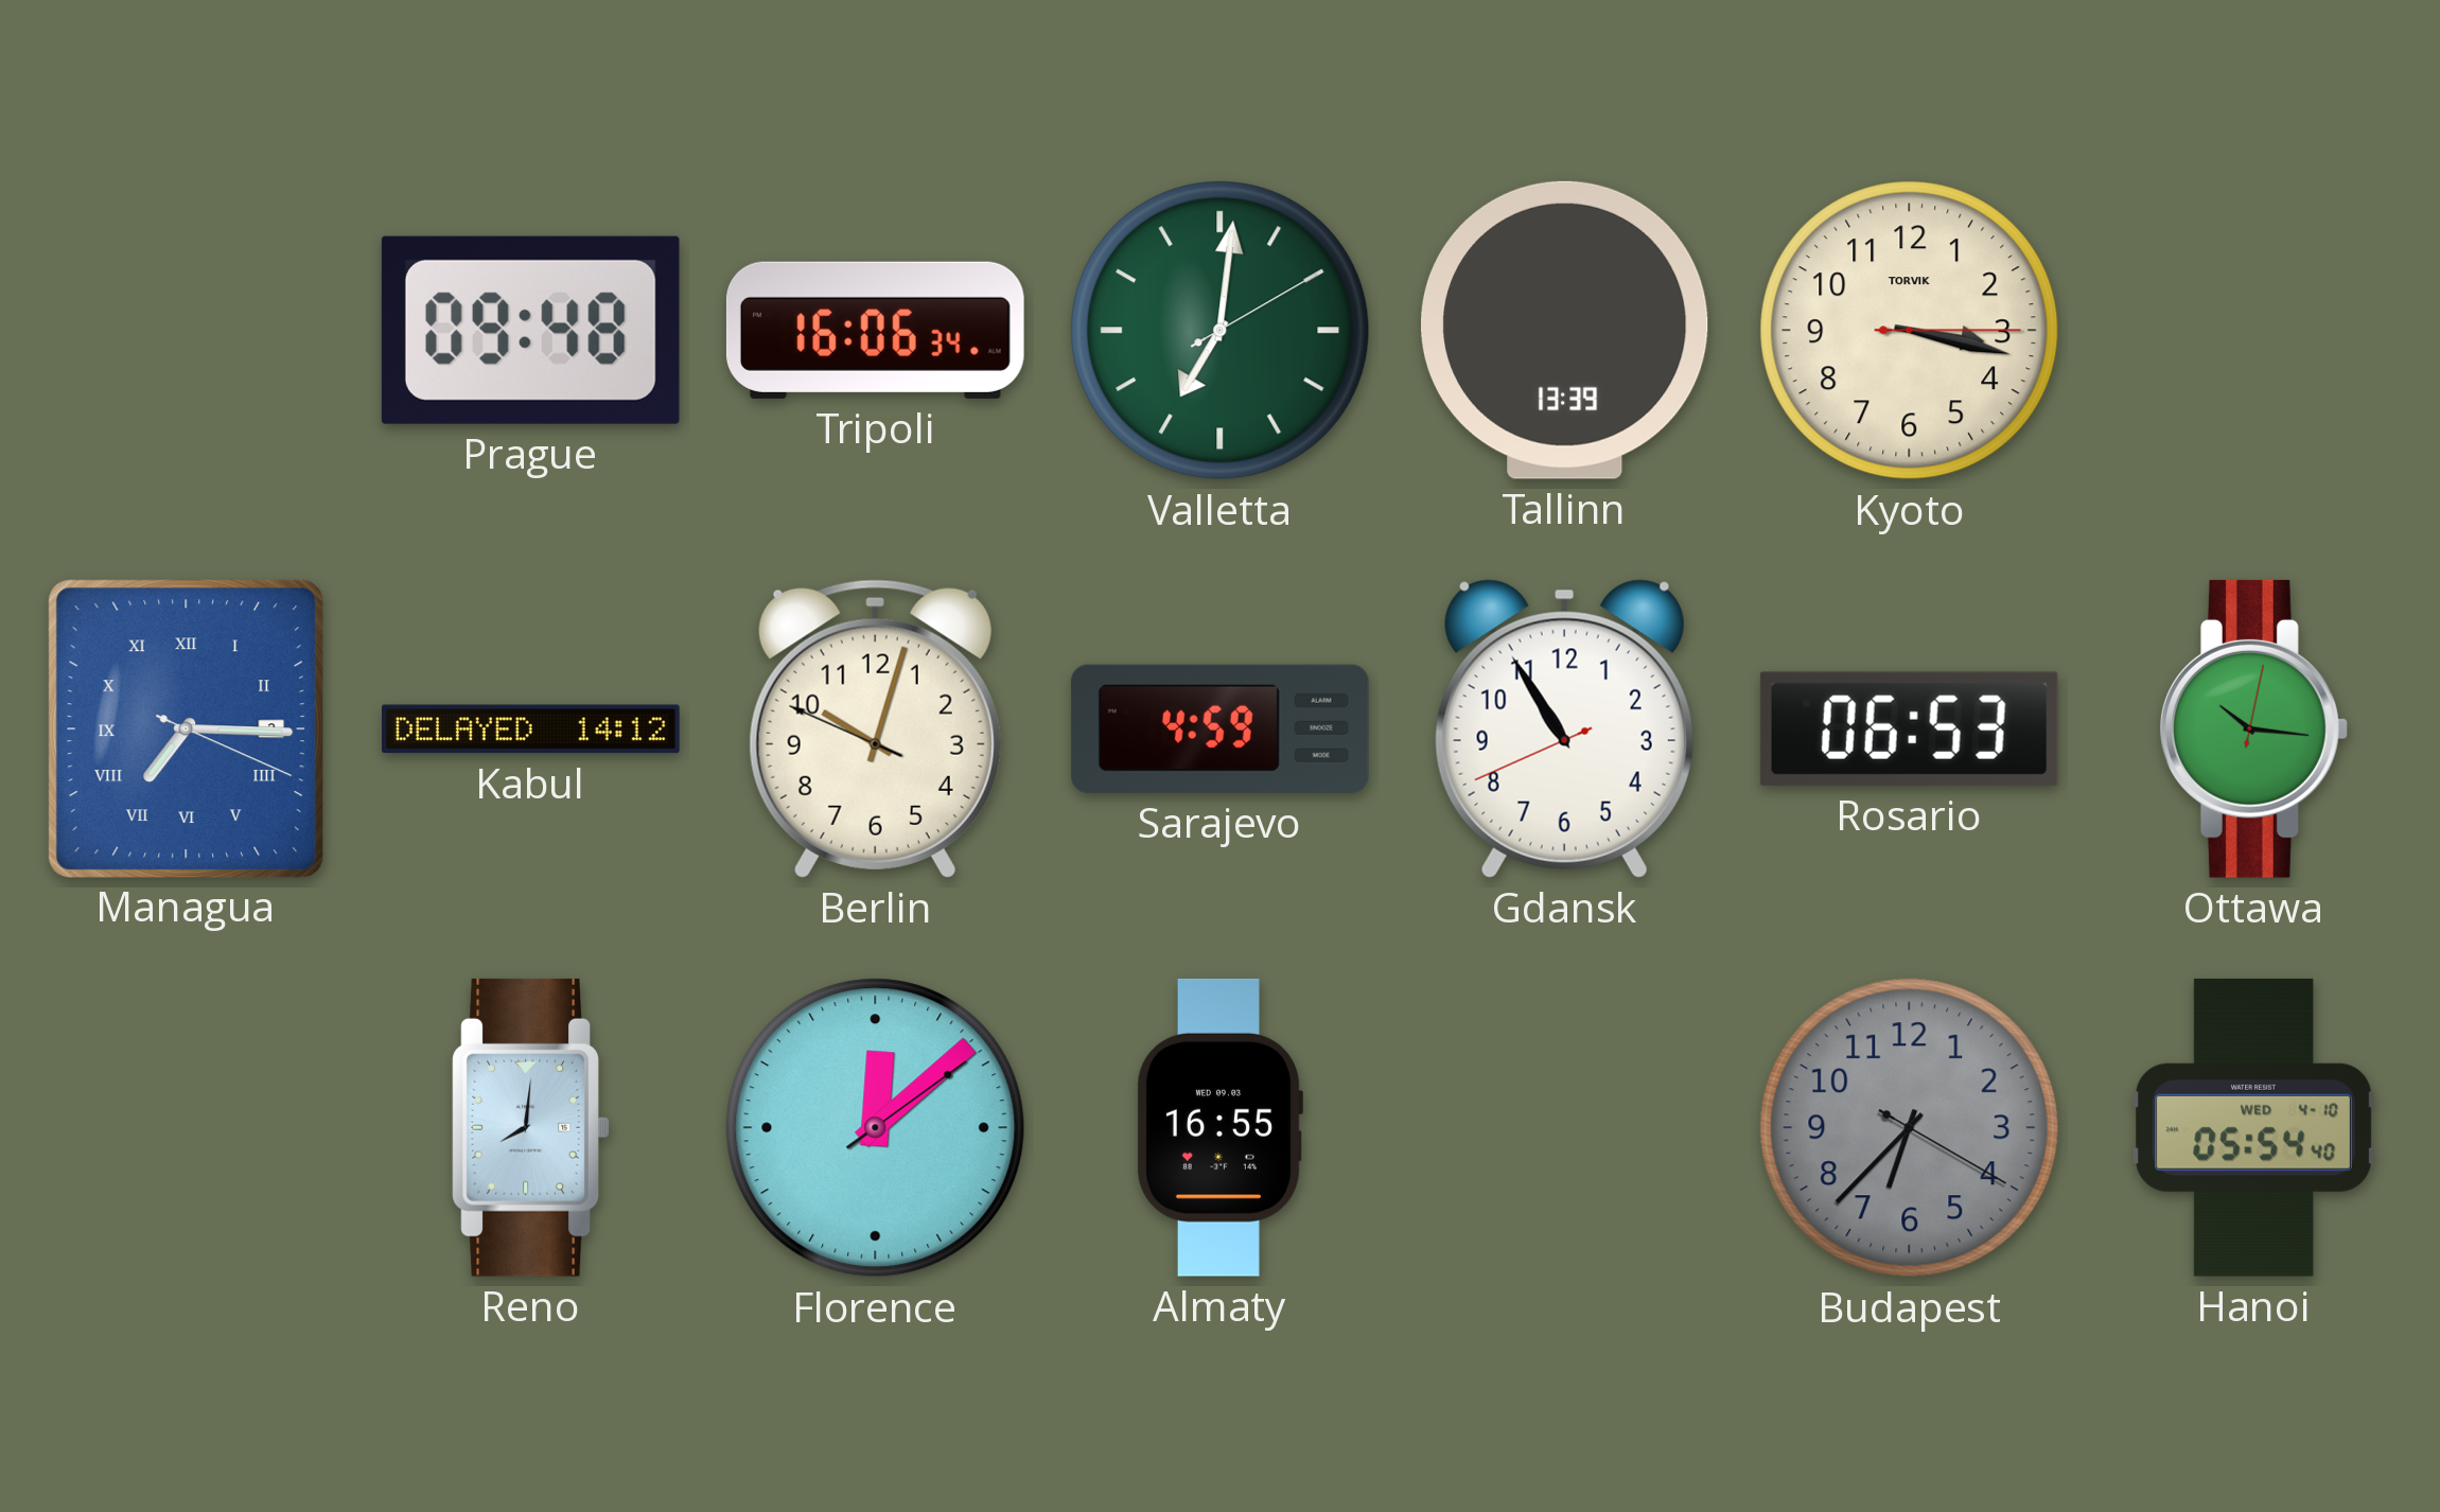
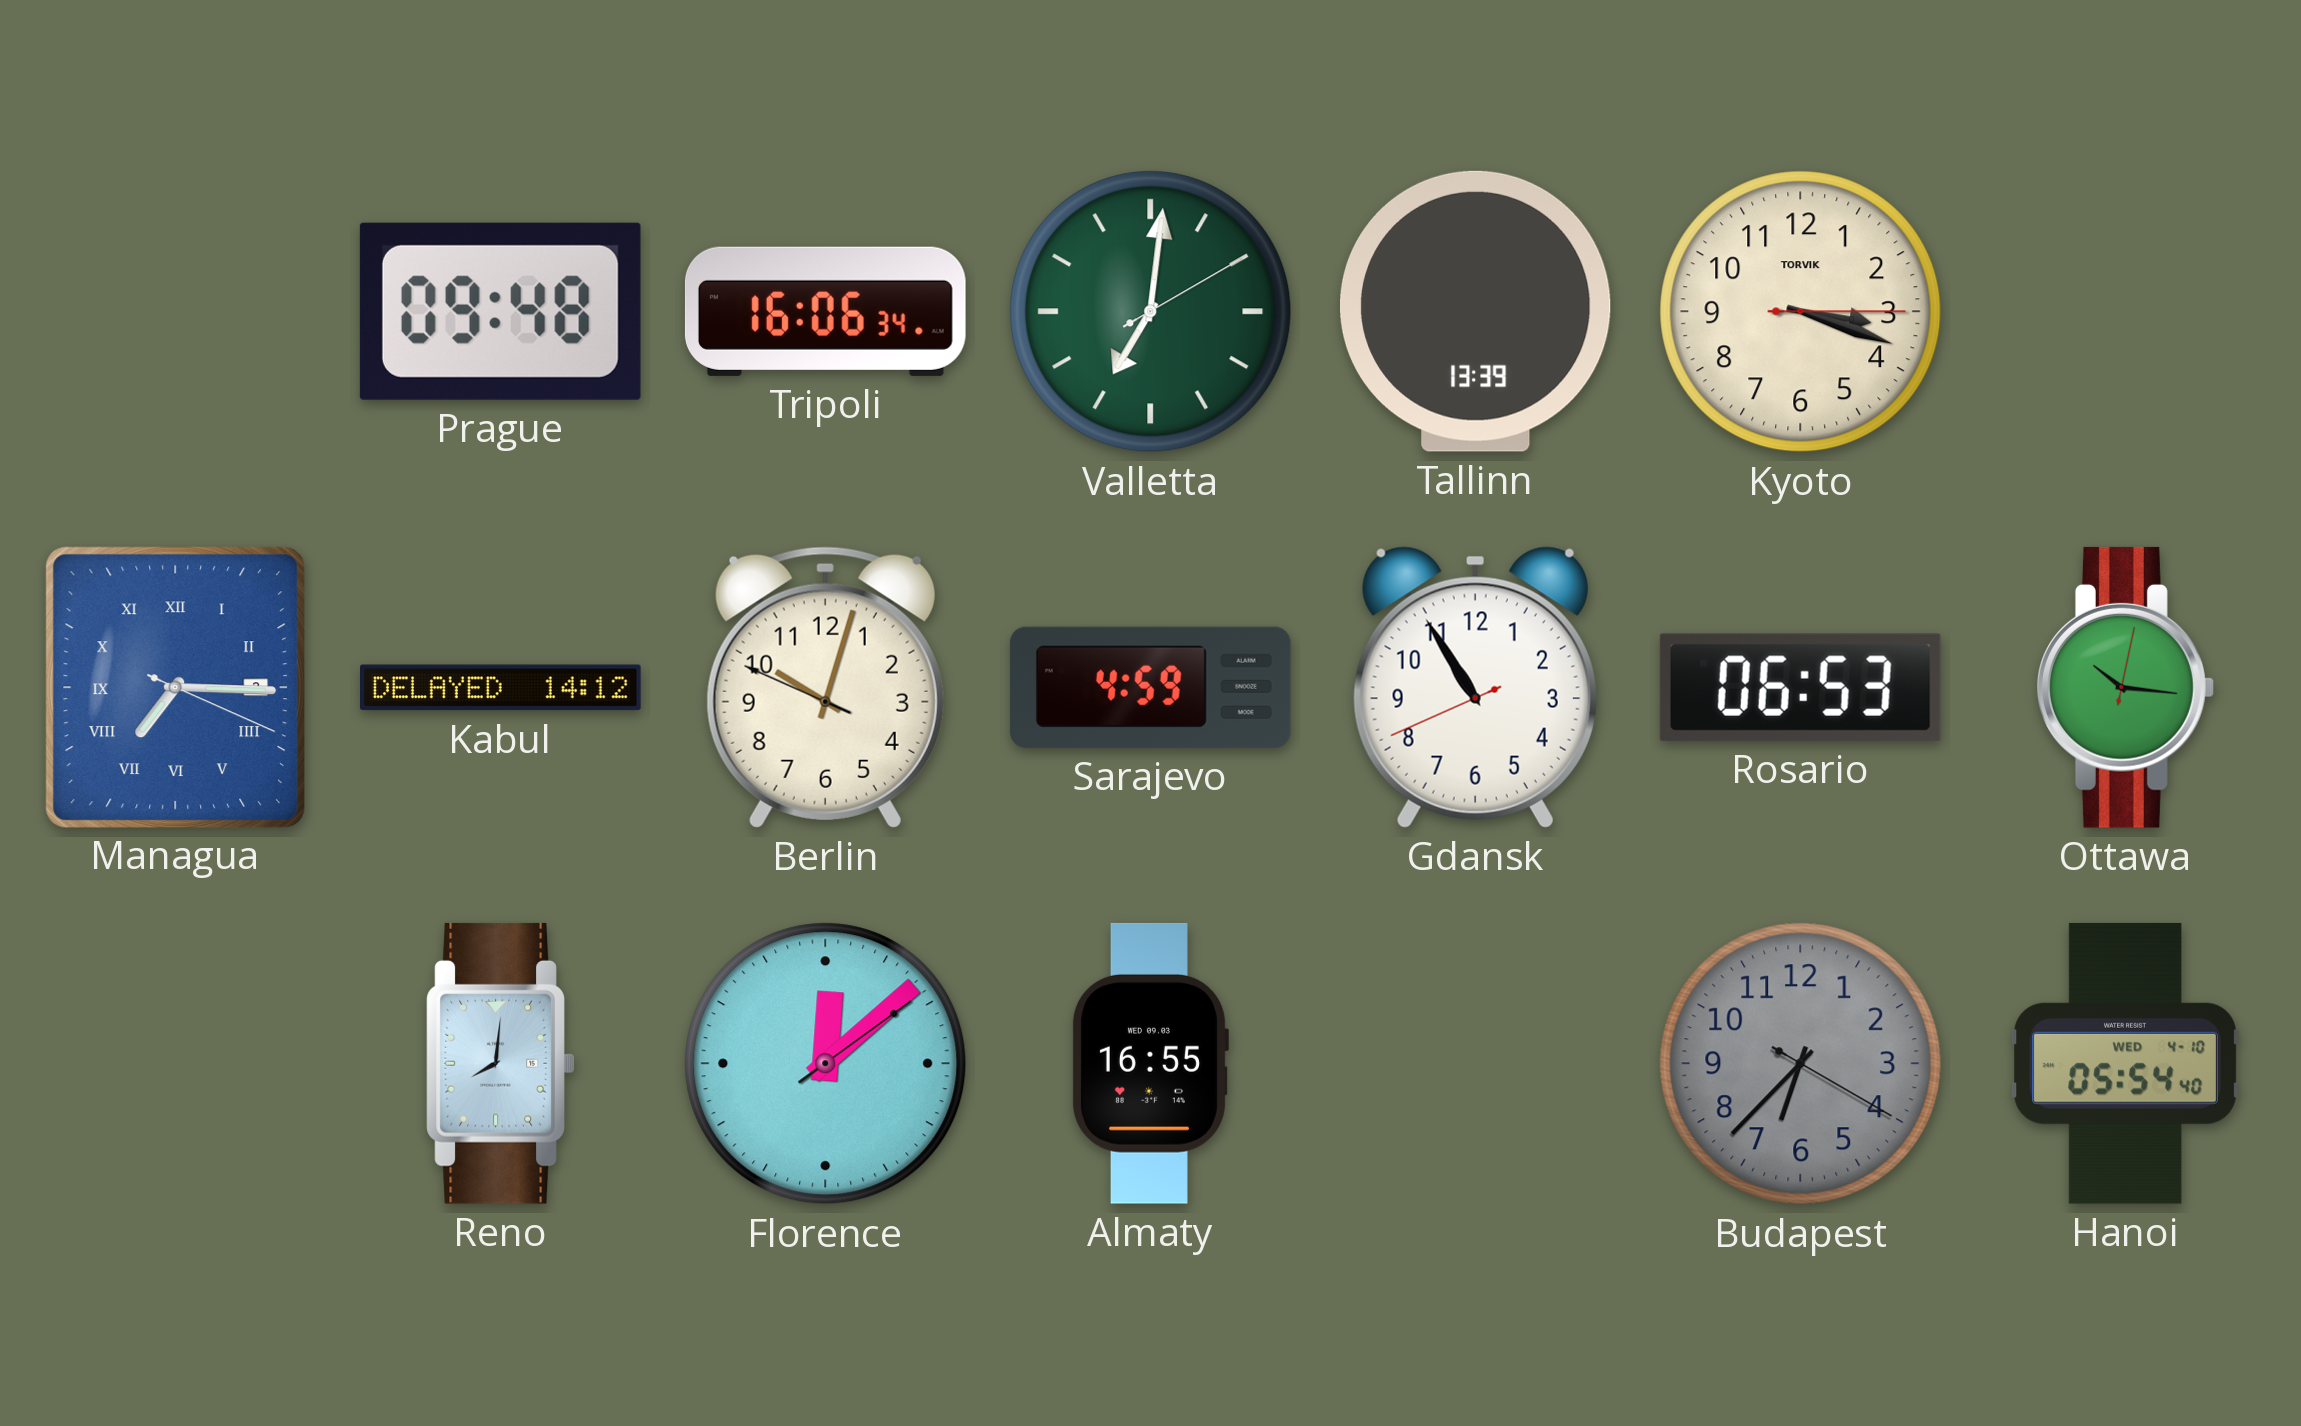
Kyoto: 3:17 -> 3:18
